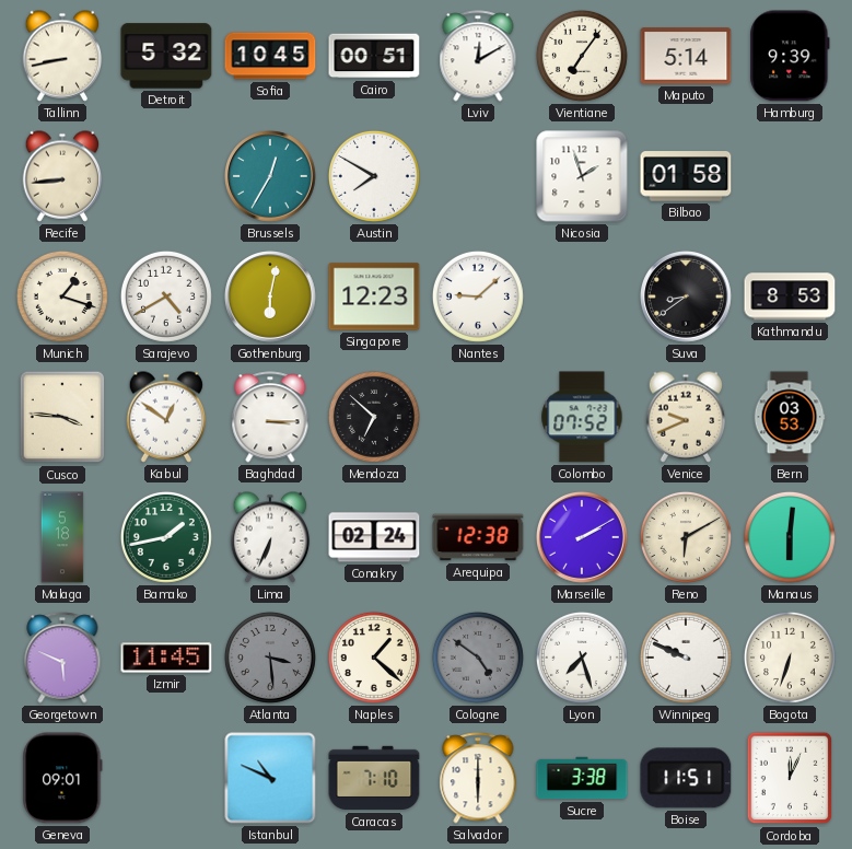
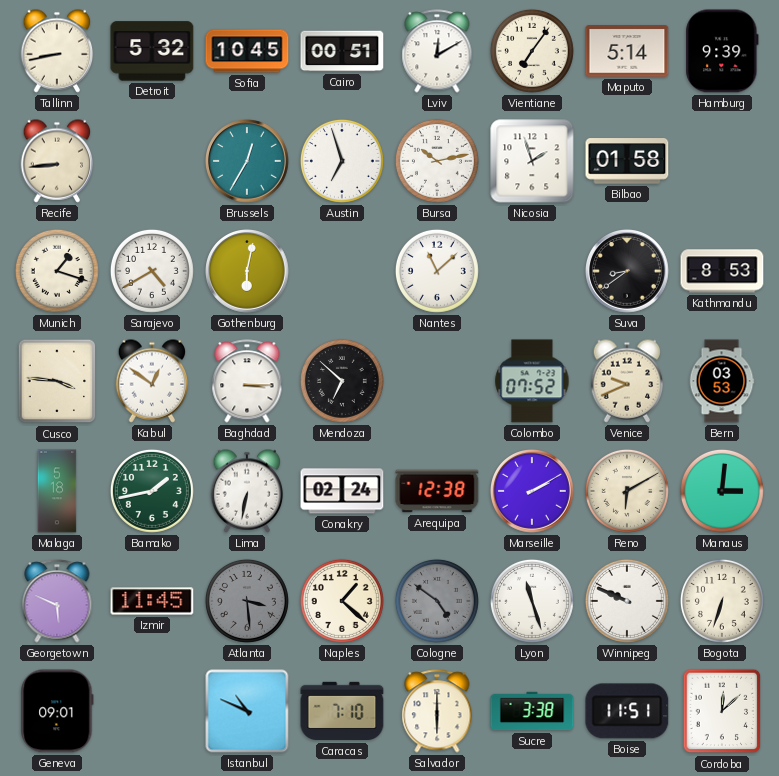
Austin: 7:50 -> 6:57
Bursa: none -> 10:13
Singapore: 12:23 -> none
Nantes: 9:08 -> 11:08
Lima: 6:34 -> 6:32
Manaus: 6:01 -> 3:01
Lyon: 7:27 -> 11:27
Cordoba: 12:04 -> 12:08
